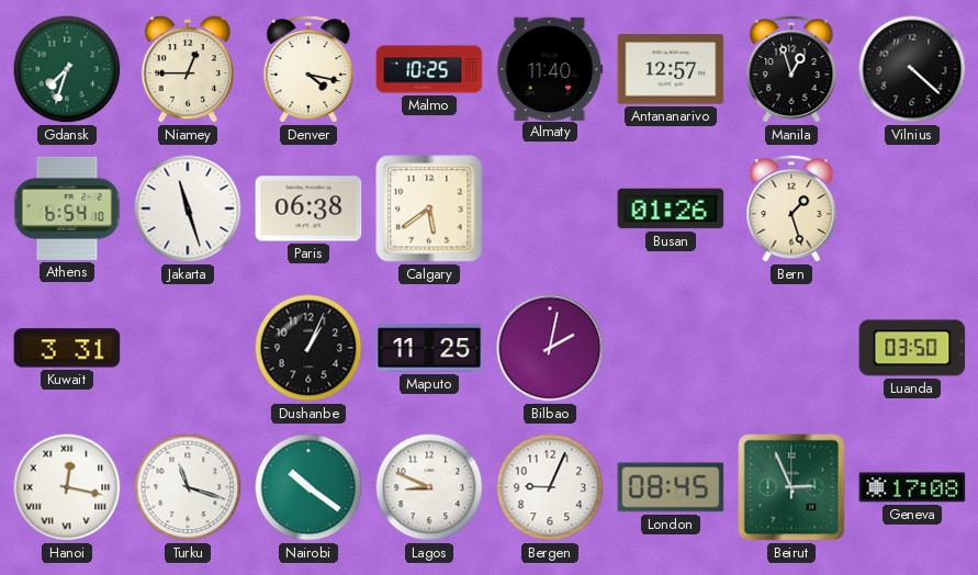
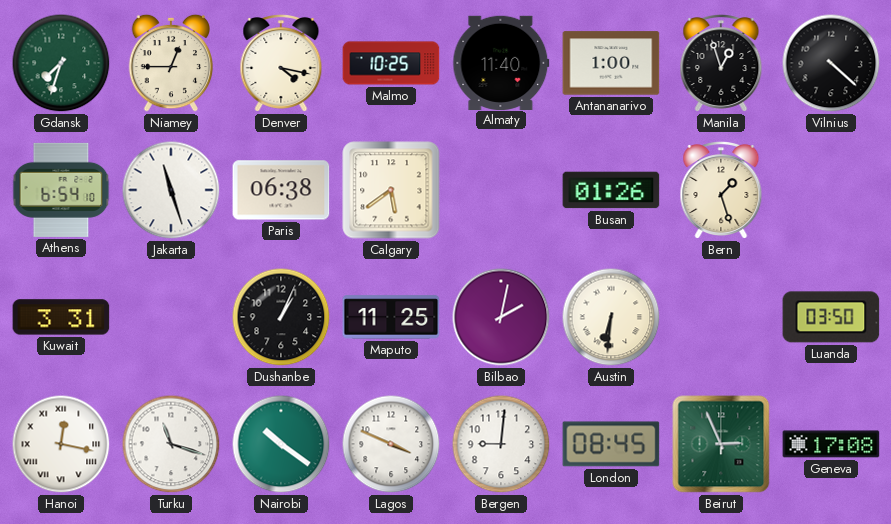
Antananarivo: 12:57 -> 1:00
Austin: none -> 6:31
Lagos: 8:49 -> 3:49
Bergen: 9:04 -> 9:01
